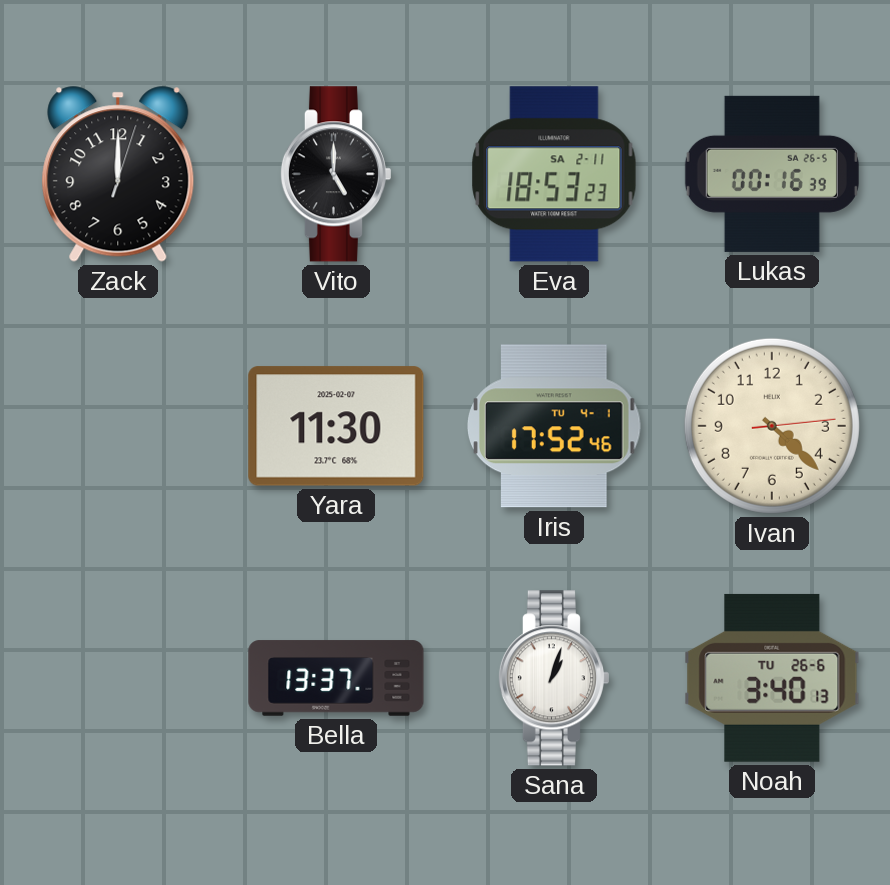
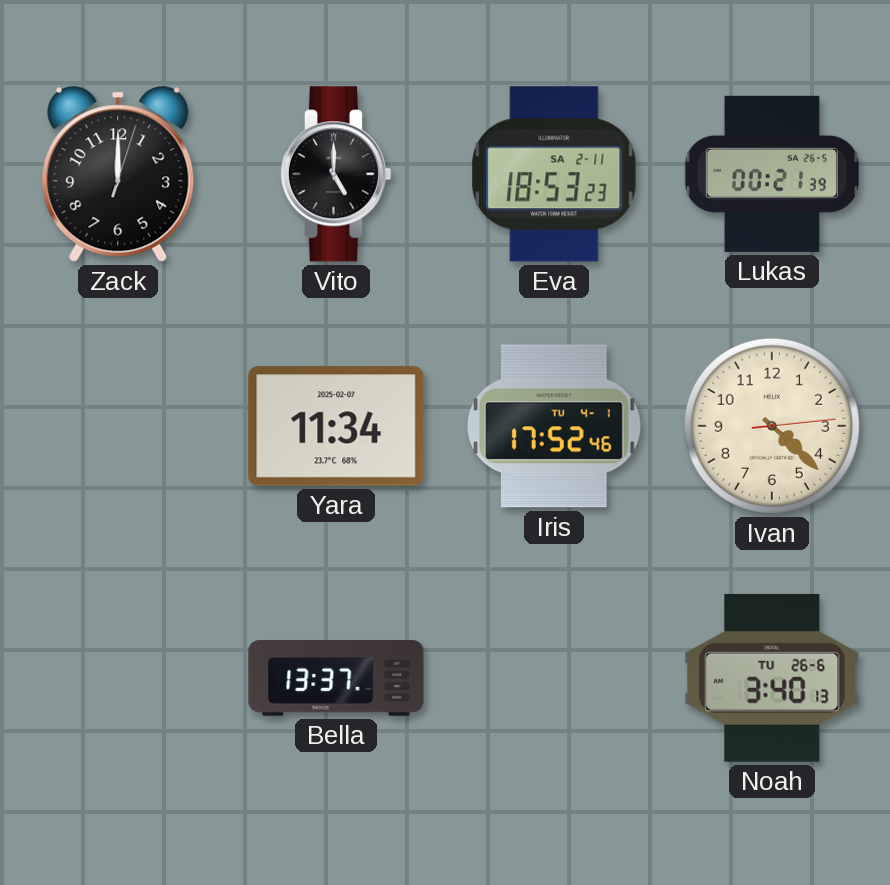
Lukas: 00:16 -> 00:21
Yara: 11:30 -> 11:34
Sana: 1:03 -> none
